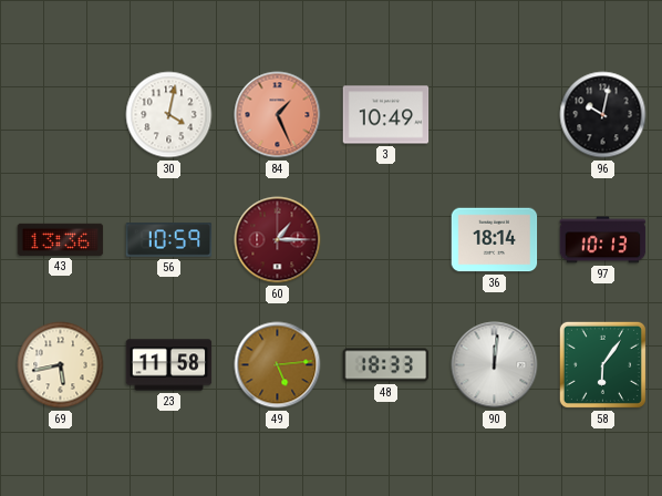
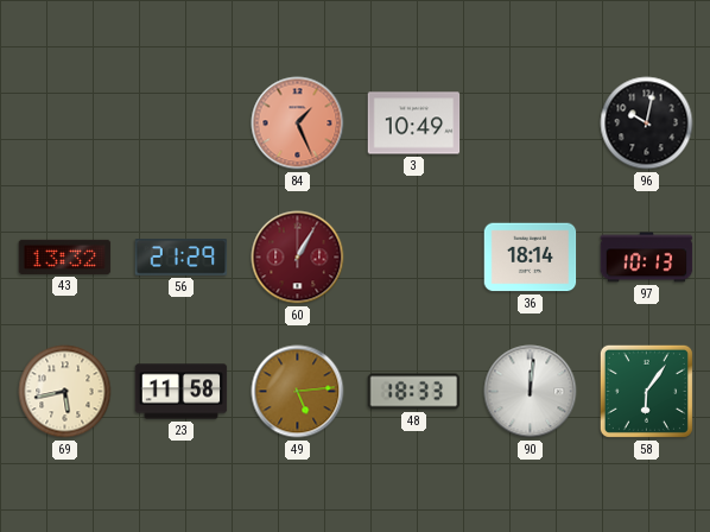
30: 4:02 -> none
43: 13:36 -> 13:32
56: 10:59 -> 21:29
60: 1:15 -> 1:05
